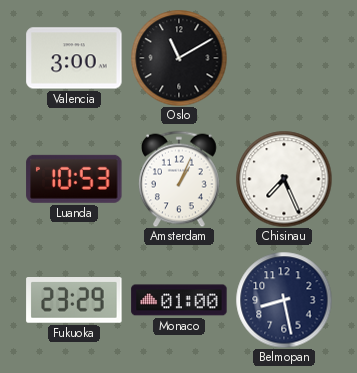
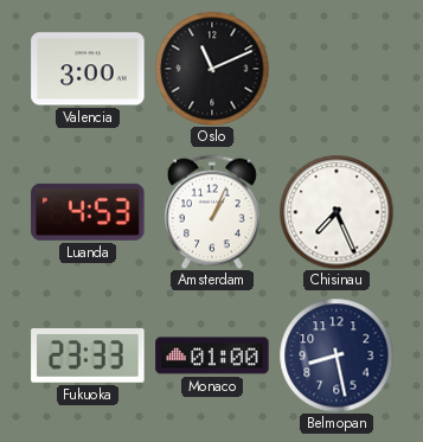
Oslo: 11:10 -> 11:11
Luanda: 10:53 -> 4:53
Fukuoka: 23:29 -> 23:33
